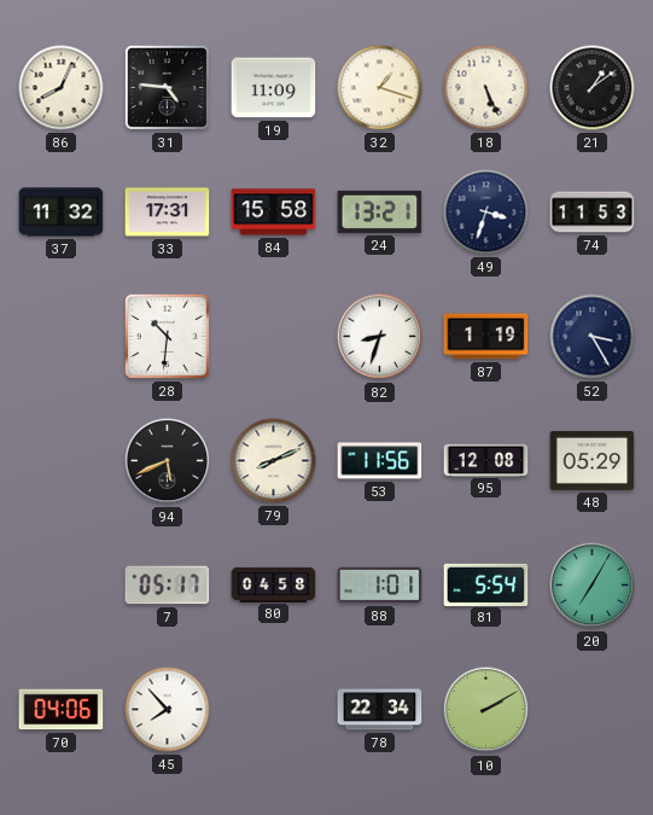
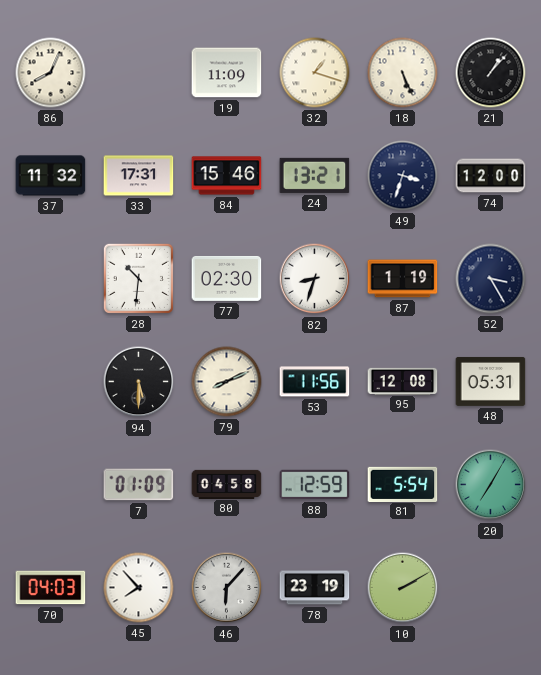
31: 4:46 -> none
21: 1:09 -> 1:07
84: 15:58 -> 15:46
74: 11:53 -> 12:00
77: none -> 02:30
94: 5:41 -> 5:30
48: 05:29 -> 05:31
7: 05:17 -> 01:09
88: 1:01 -> 12:59
70: 04:06 -> 04:03
46: none -> 6:07
78: 22:34 -> 23:19
